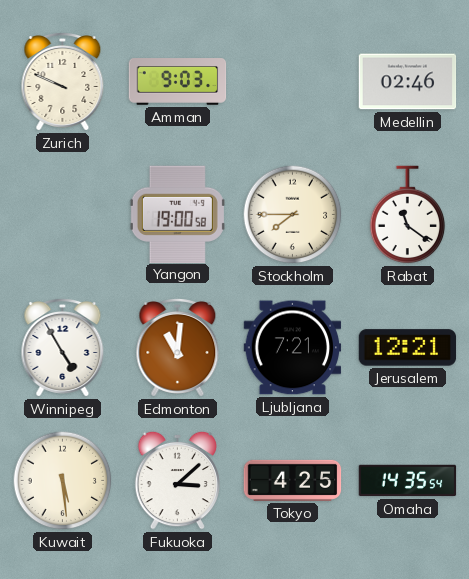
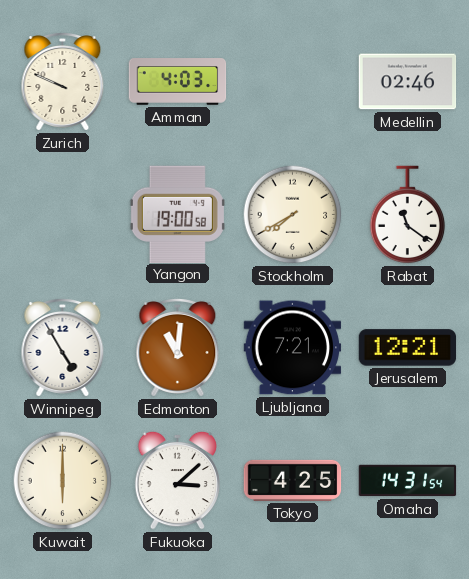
Amman: 9:03 -> 4:03
Stockholm: 7:45 -> 7:40
Kuwait: 5:29 -> 6:00
Omaha: 14:35 -> 14:31
